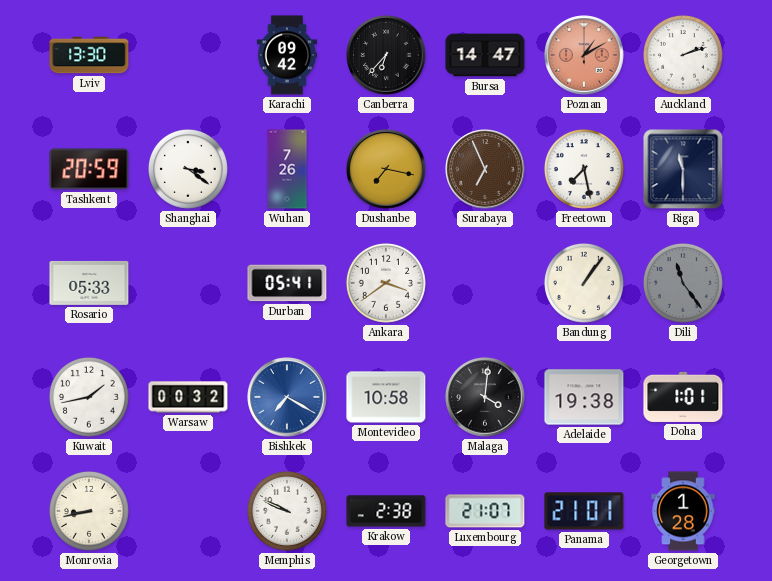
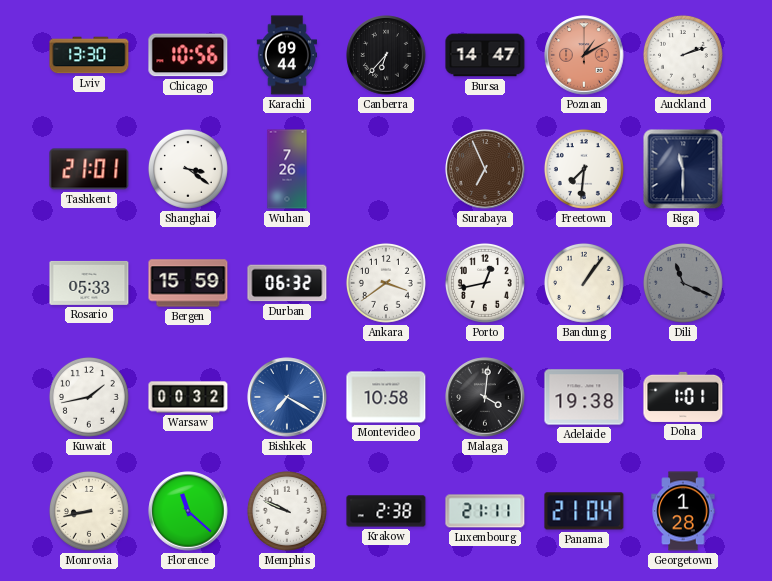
Chicago: none -> 10:56
Karachi: 09:42 -> 09:44
Tashkent: 20:59 -> 21:01
Dushanbe: 7:17 -> none
Freetown: 7:28 -> 7:31
Bergen: none -> 15:59
Durban: 05:41 -> 06:32
Porto: none -> 12:43
Dili: 11:24 -> 11:19
Florence: none -> 11:22
Luxembourg: 21:07 -> 21:11
Panama: 21:01 -> 21:04
